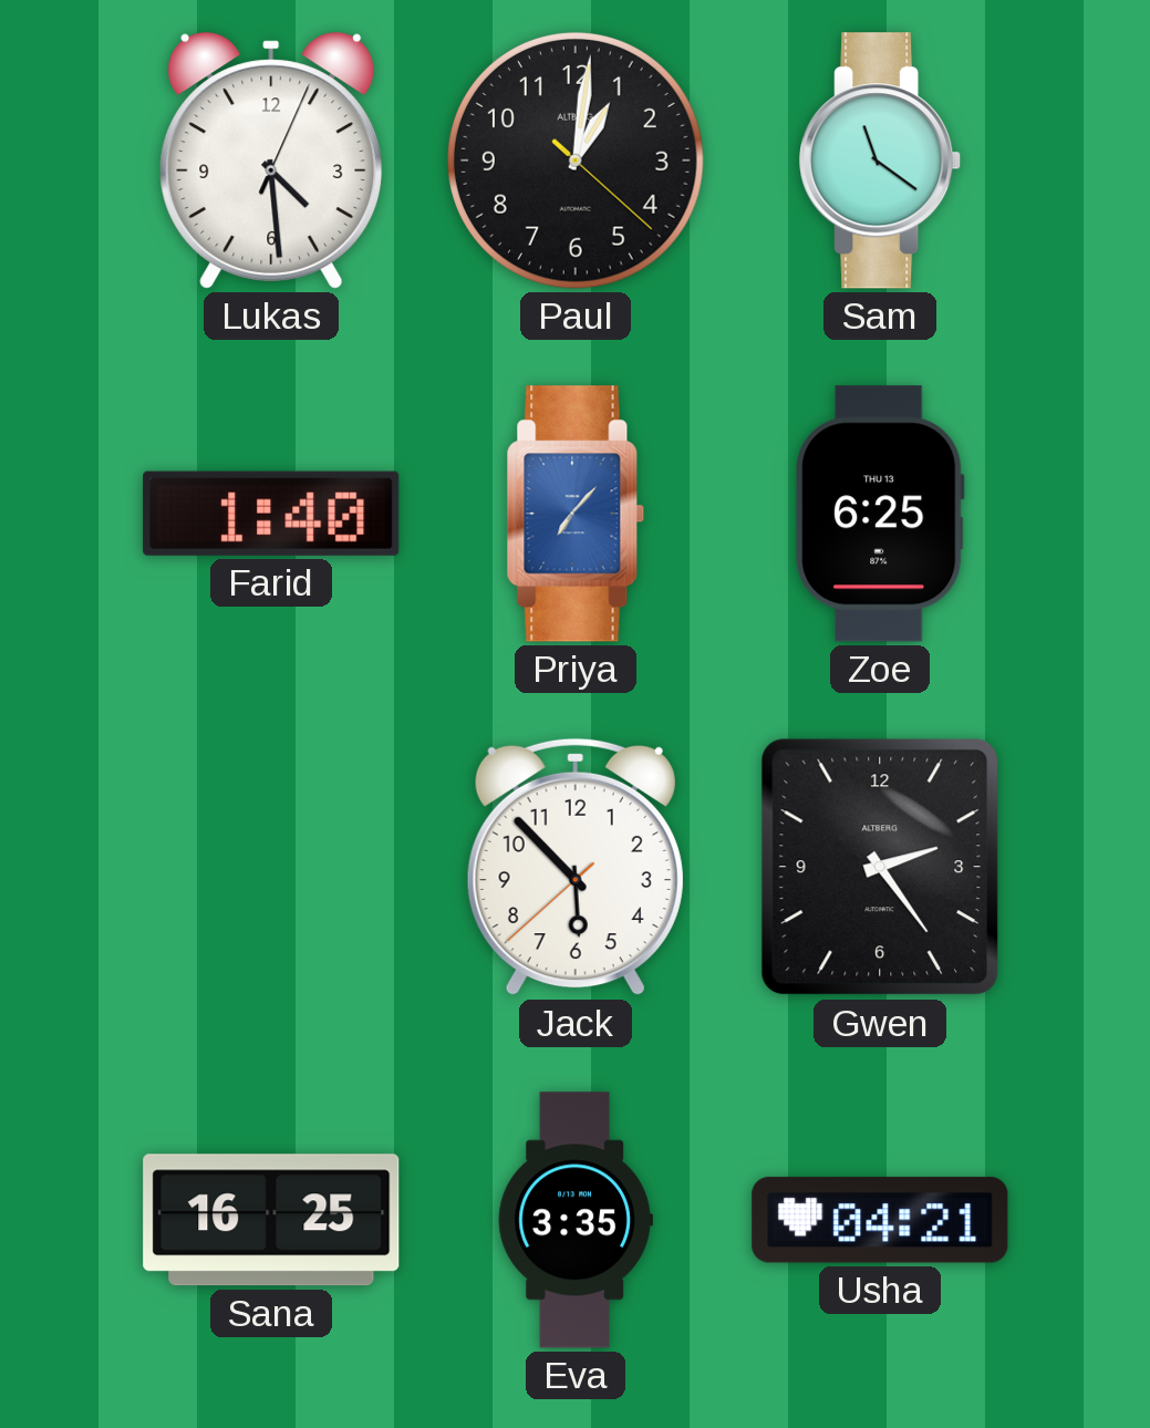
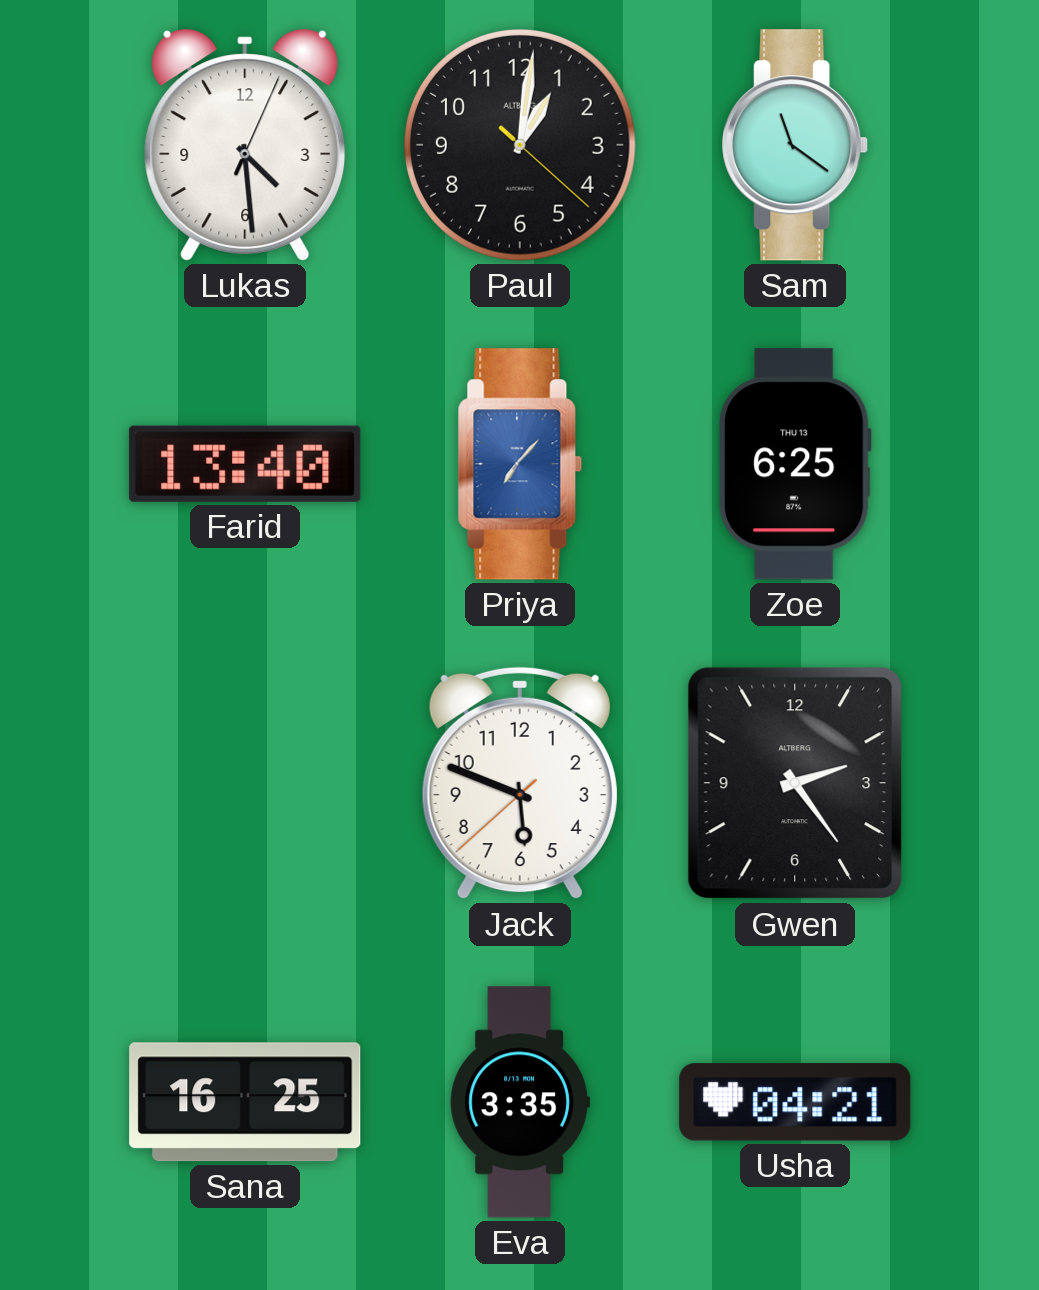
Farid: 1:40 -> 13:40
Jack: 5:52 -> 5:48
